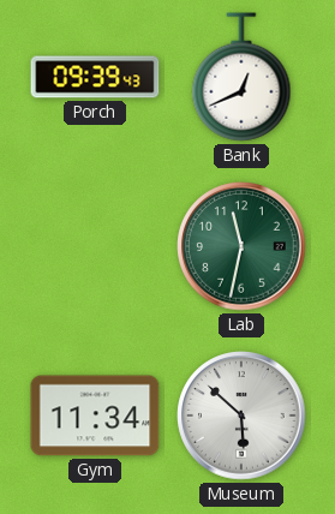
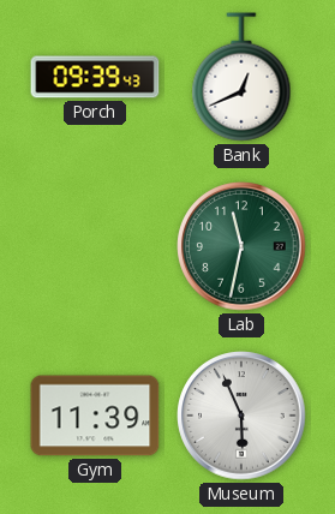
Gym: 11:34 -> 11:39
Museum: 5:52 -> 5:56
